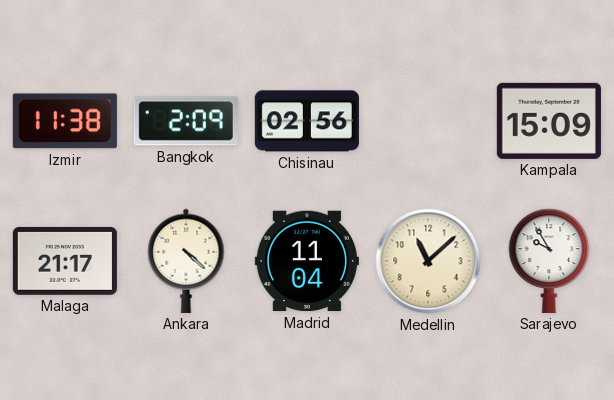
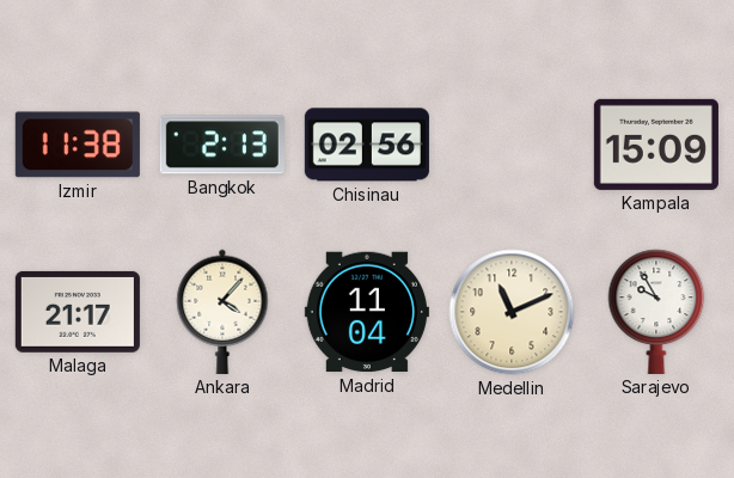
Bangkok: 2:09 -> 2:13
Ankara: 4:22 -> 4:07
Medellin: 11:08 -> 11:11
